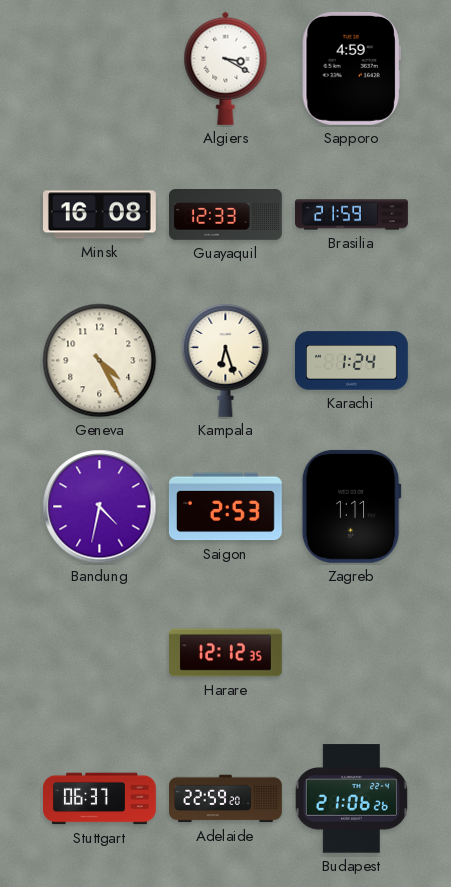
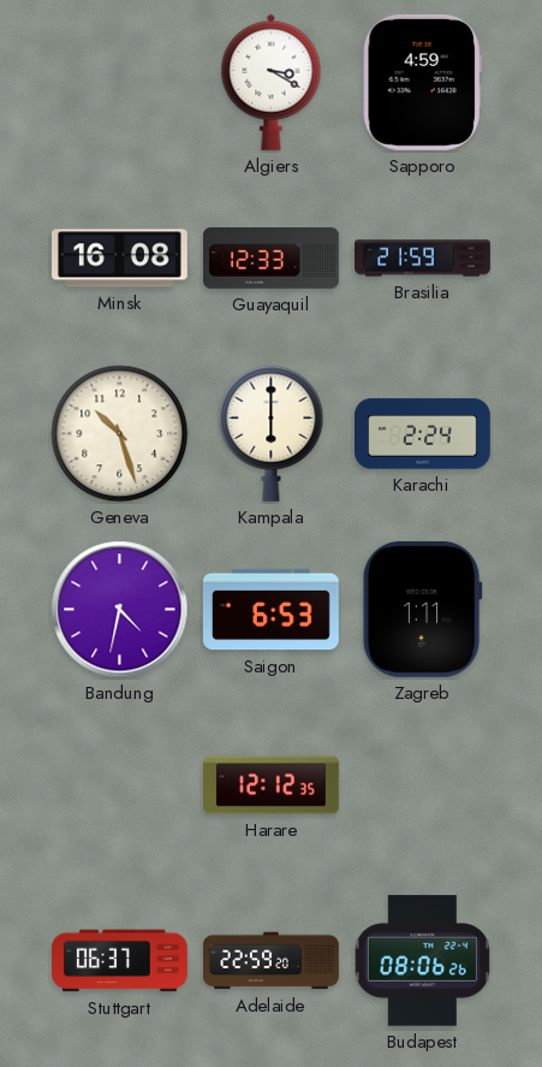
Geneva: 4:25 -> 10:27
Kampala: 6:27 -> 6:00
Karachi: 1:24 -> 2:24
Saigon: 2:53 -> 6:53
Budapest: 21:06 -> 08:06
